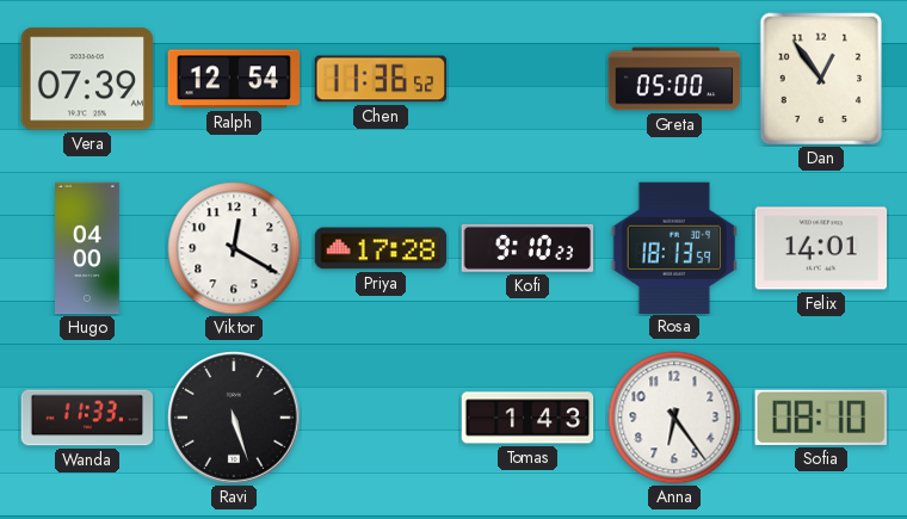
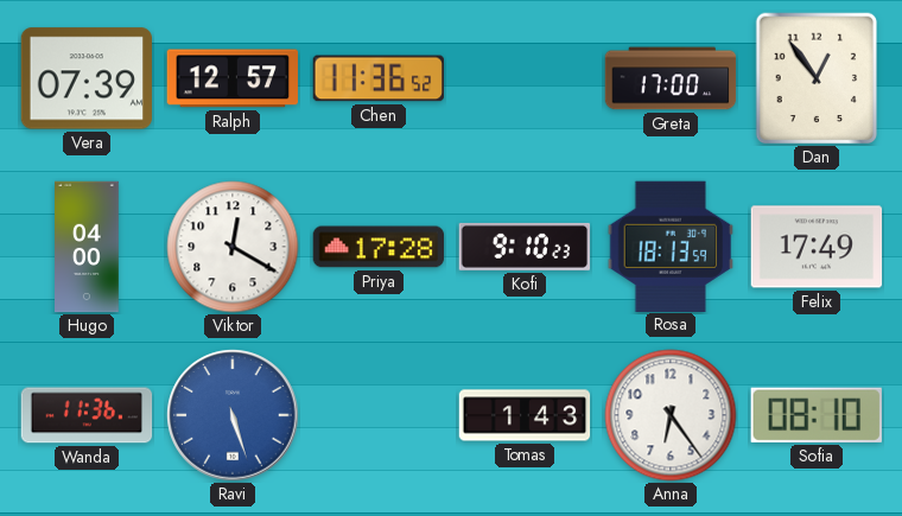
Ralph: 12:54 -> 12:57
Greta: 05:00 -> 17:00
Felix: 14:01 -> 17:49
Wanda: 11:33 -> 11:36
Ravi dial: black -> blue
